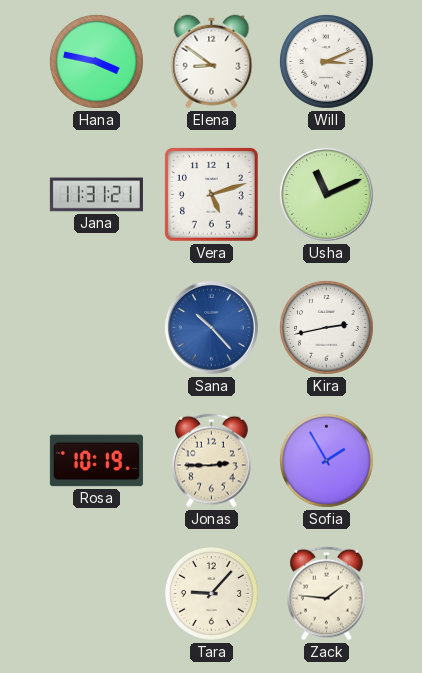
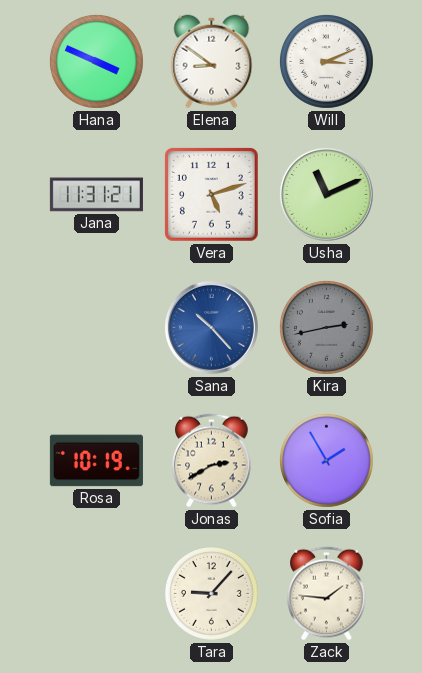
Hana: 3:47 -> 3:49
Kira dial: white -> grey
Jonas: 2:45 -> 2:40
